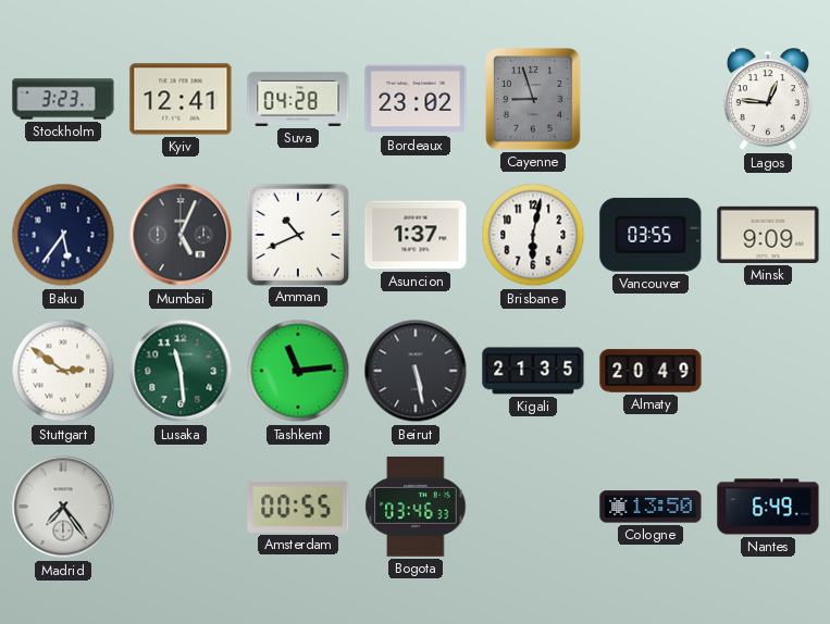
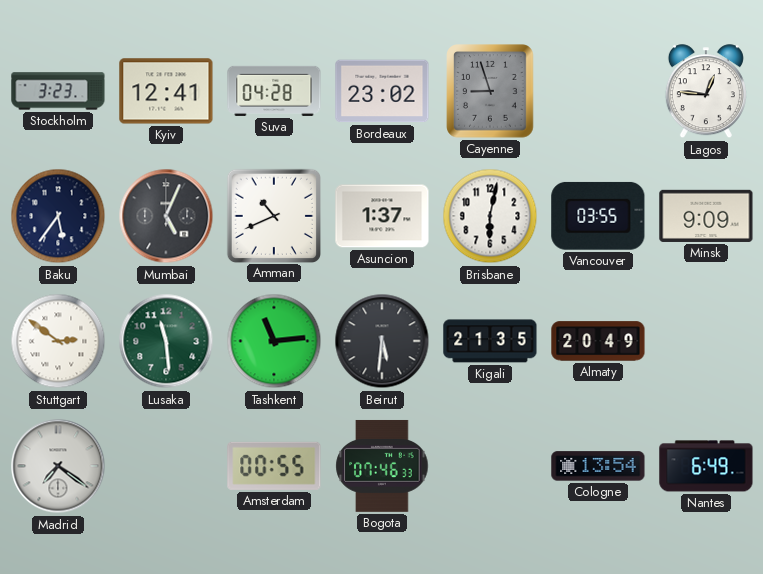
Beirut: 5:28 -> 5:31
Madrid: 7:24 -> 7:21
Bogota: 03:46 -> 07:46
Cologne: 13:50 -> 13:54
